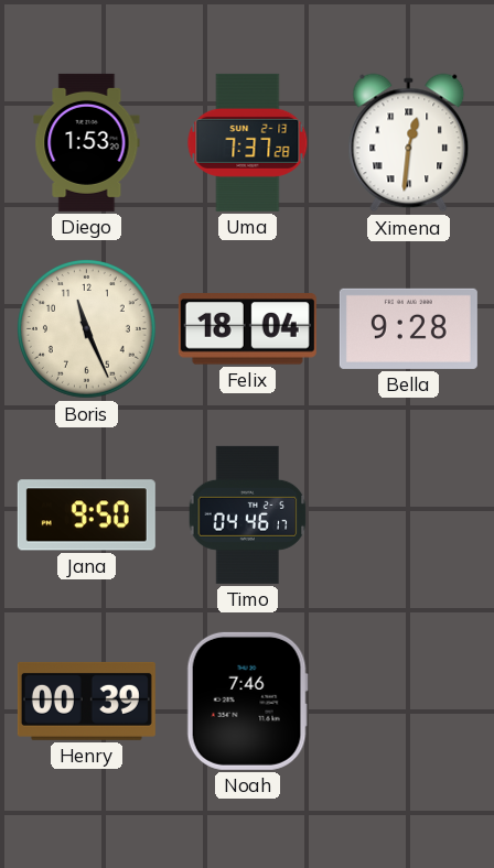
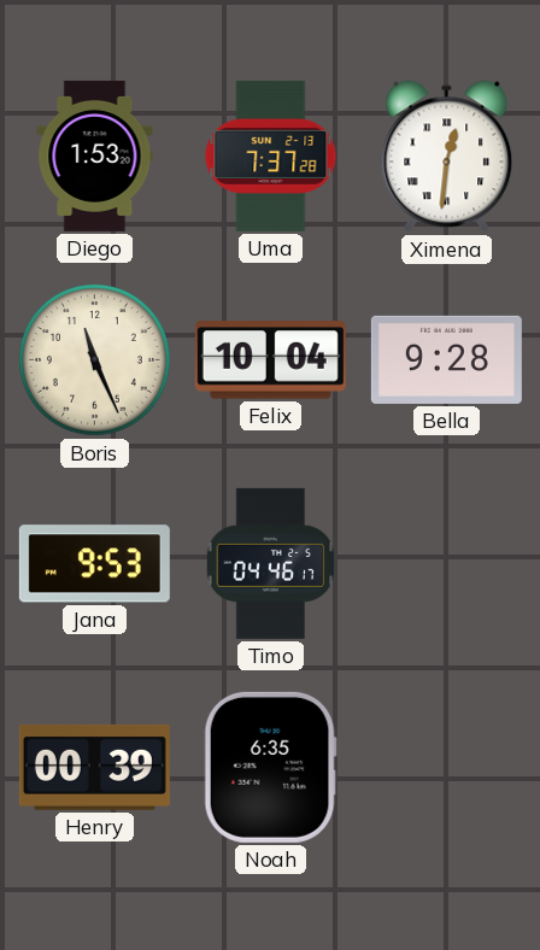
Felix: 18:04 -> 10:04
Jana: 9:50 -> 9:53
Noah: 7:46 -> 6:35
